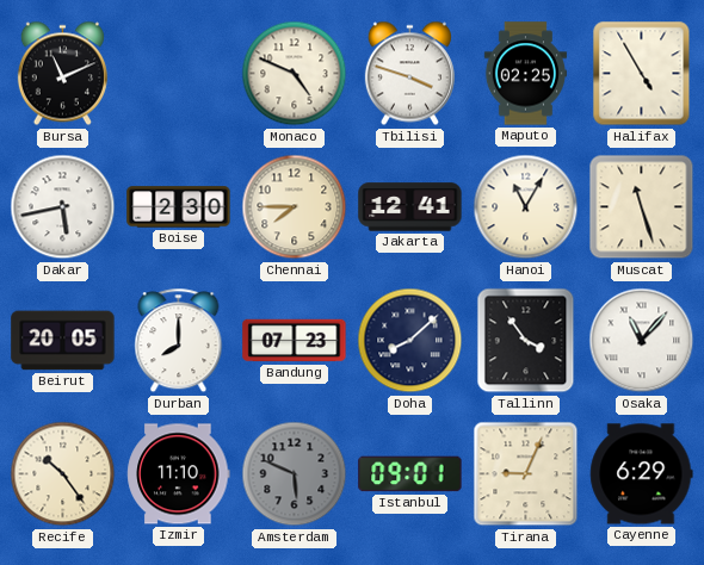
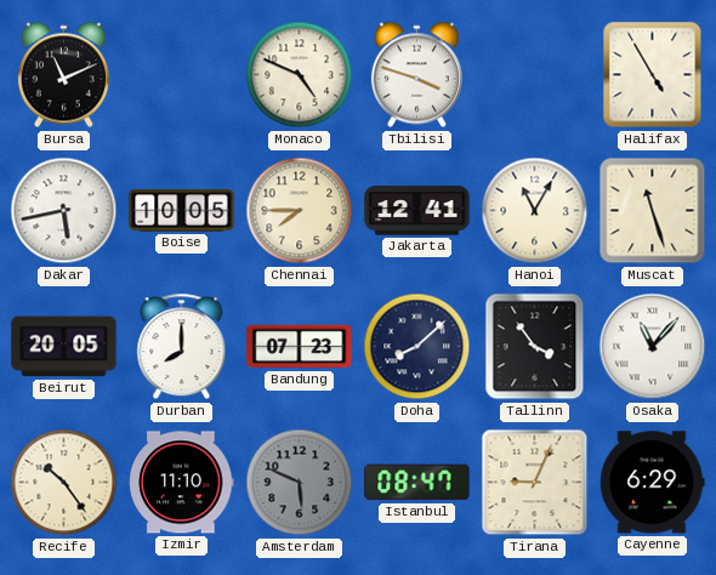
Maputo: 02:25 -> none
Boise: 2:30 -> 10:05
Istanbul: 09:01 -> 08:47
